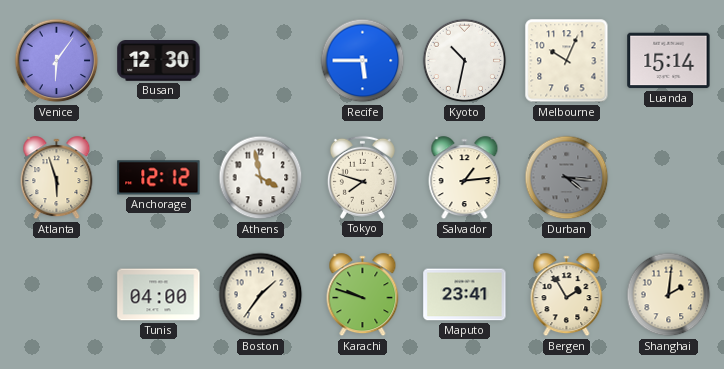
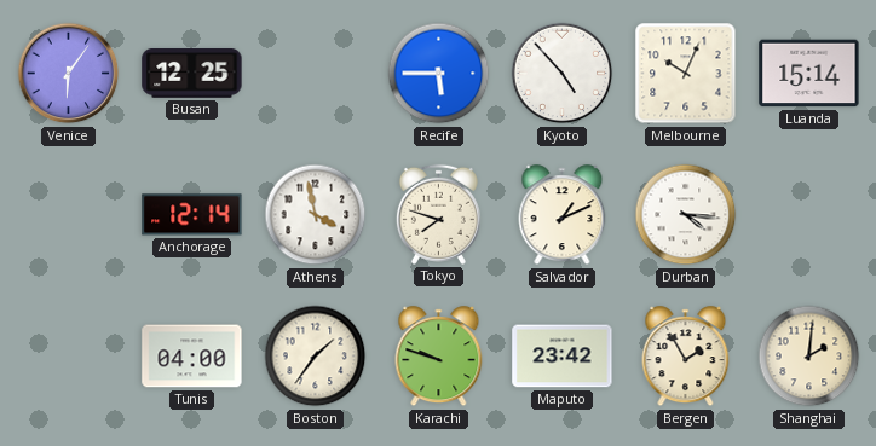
Busan: 12:30 -> 12:25
Kyoto: 10:32 -> 4:53
Atlanta: 5:57 -> none
Anchorage: 12:12 -> 12:14
Salvador: 1:14 -> 1:11
Durban dial: grey -> white
Maputo: 23:41 -> 23:42
